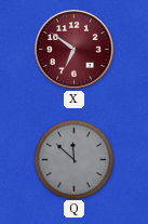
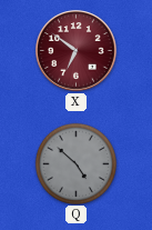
Q: 11:52 -> 4:52
